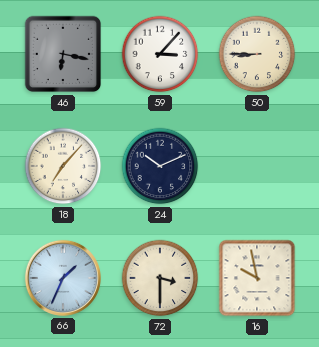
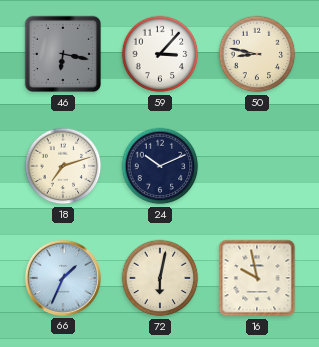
50: 8:45 -> 8:47
18: 7:07 -> 7:12
72: 3:30 -> 6:02
